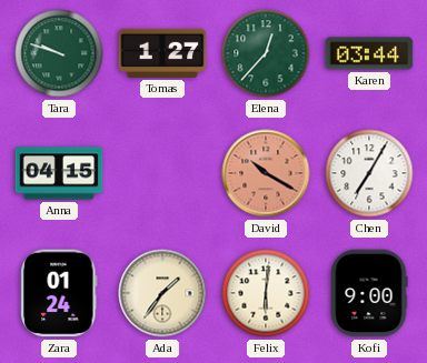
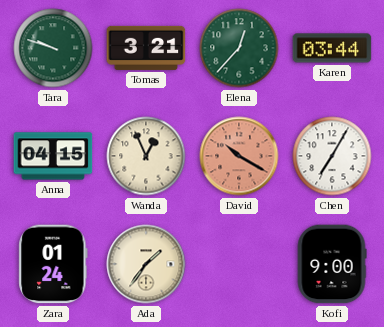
Tomas: 1:27 -> 3:21
Wanda: none -> 12:56
Felix: 6:01 -> none
